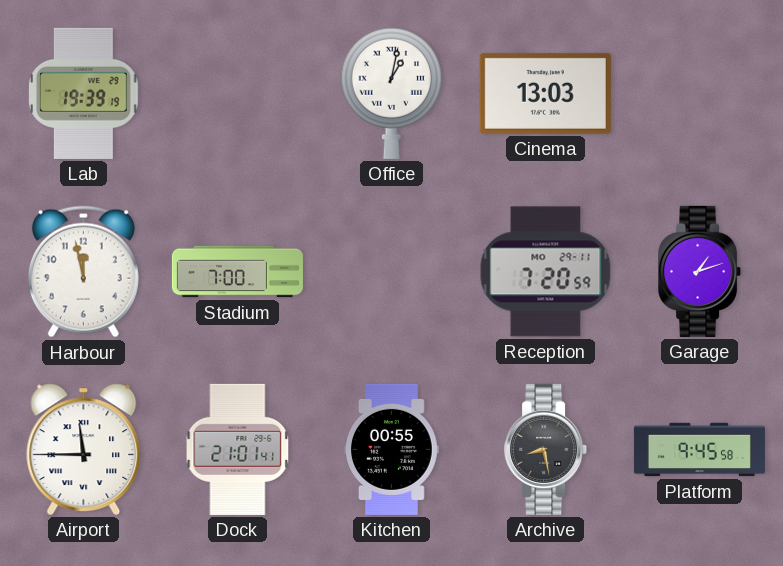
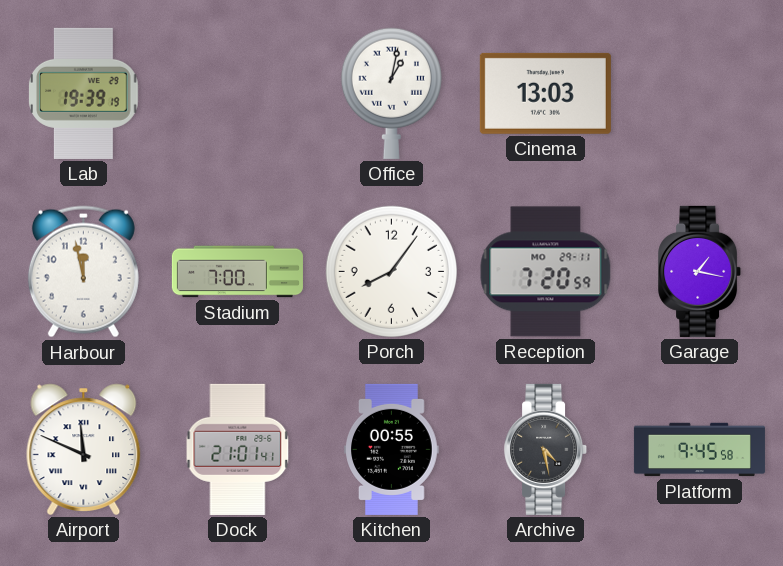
Porch: none -> 8:06
Garage: 1:12 -> 1:17
Airport: 11:45 -> 11:49
Archive: 8:28 -> 4:28
